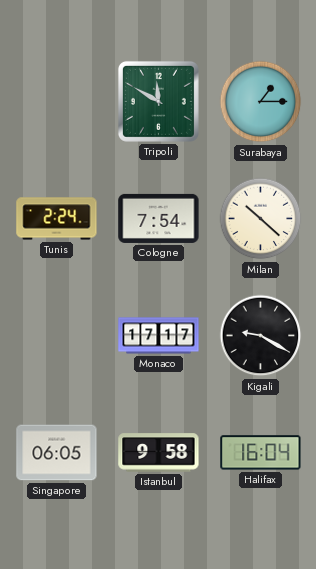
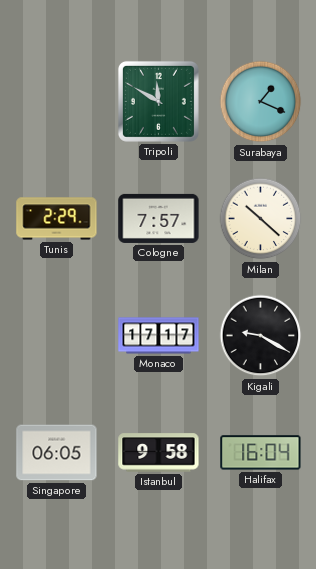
Surabaya: 1:15 -> 1:19
Tunis: 2:24 -> 2:29
Cologne: 7:54 -> 7:57
